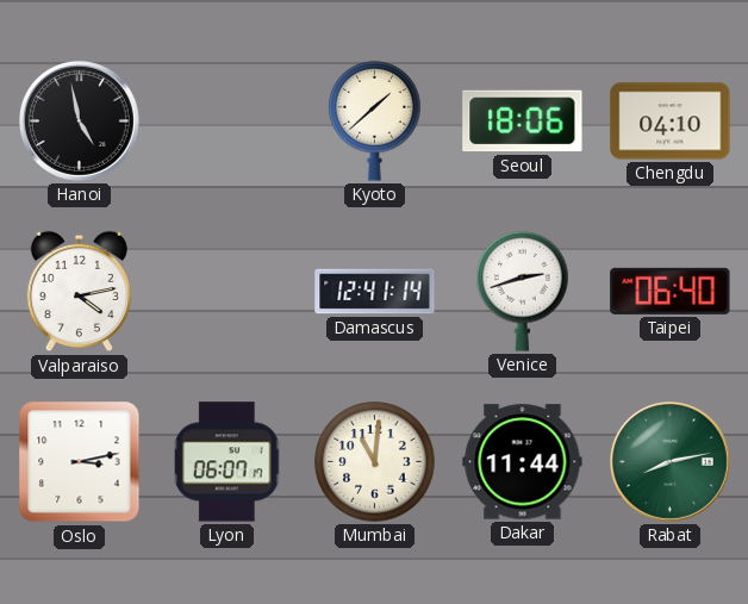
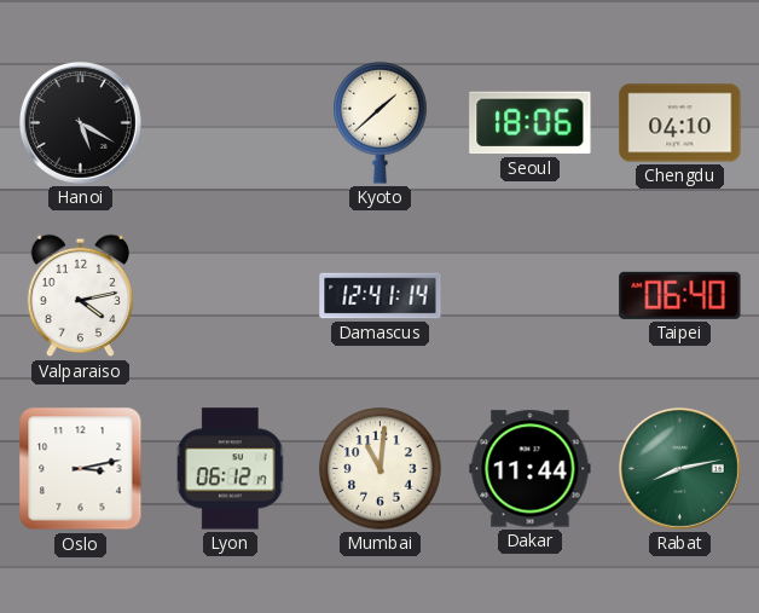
Hanoi: 4:58 -> 5:20
Venice: 2:42 -> none
Lyon: 06:07 -> 06:12
